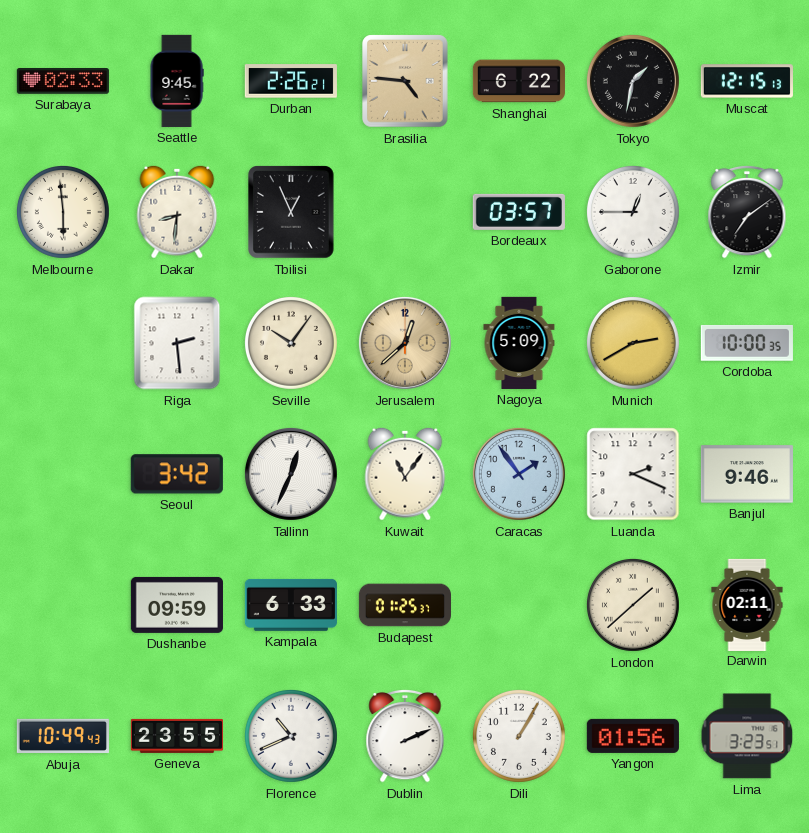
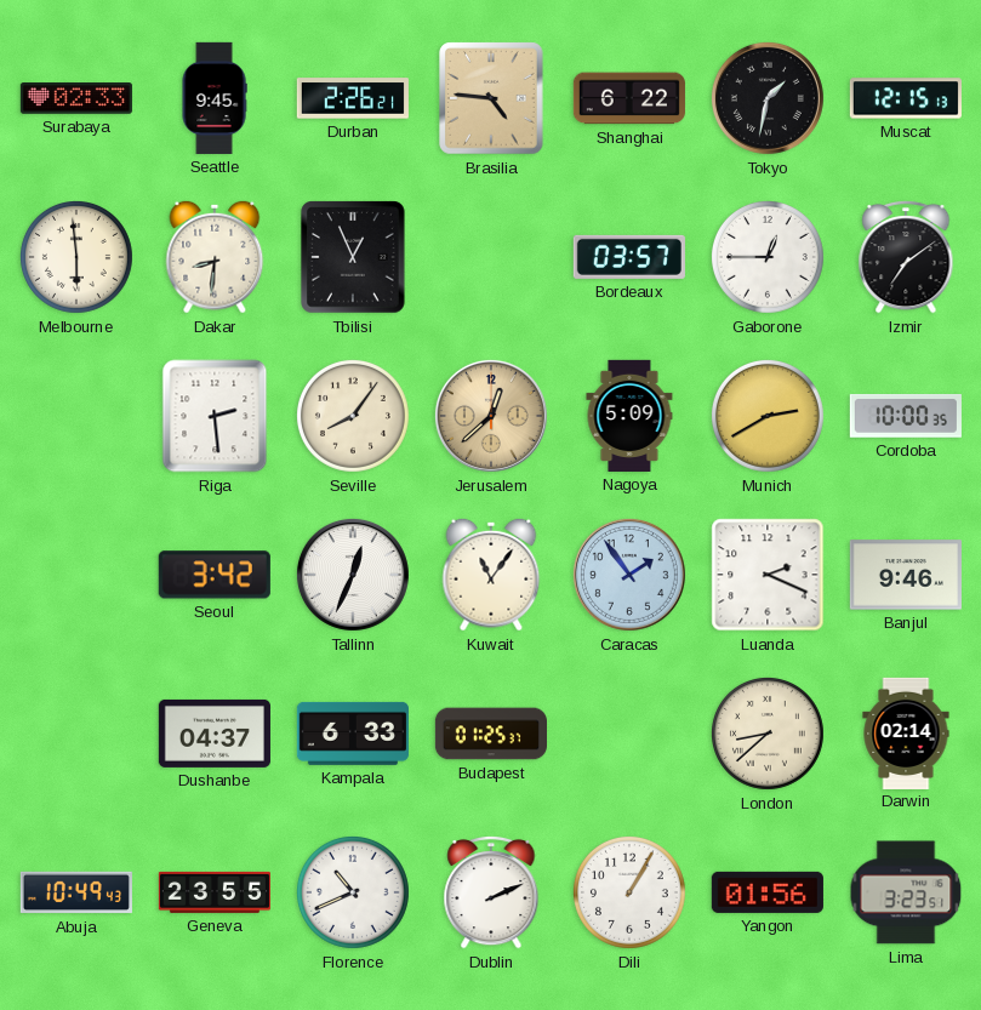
Seville: 10:06 -> 8:06
Dushanbe: 09:59 -> 04:37
London: 1:38 -> 8:38
Darwin: 02:11 -> 02:14
